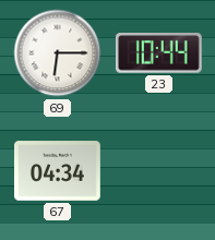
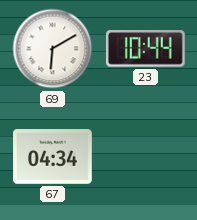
69: 6:15 -> 6:10
